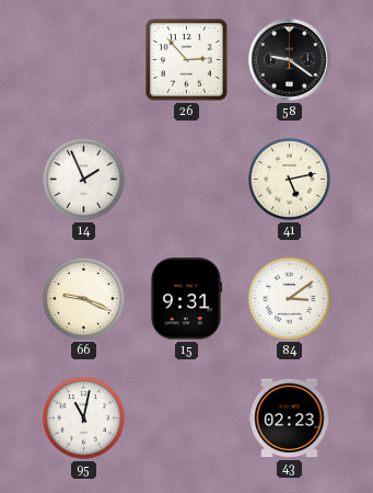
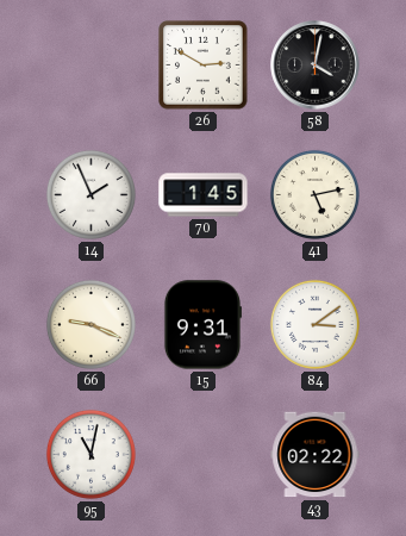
26: 2:53 -> 2:50
58: 9:21 -> 4:02
70: none -> 1:45
43: 02:23 -> 02:22
